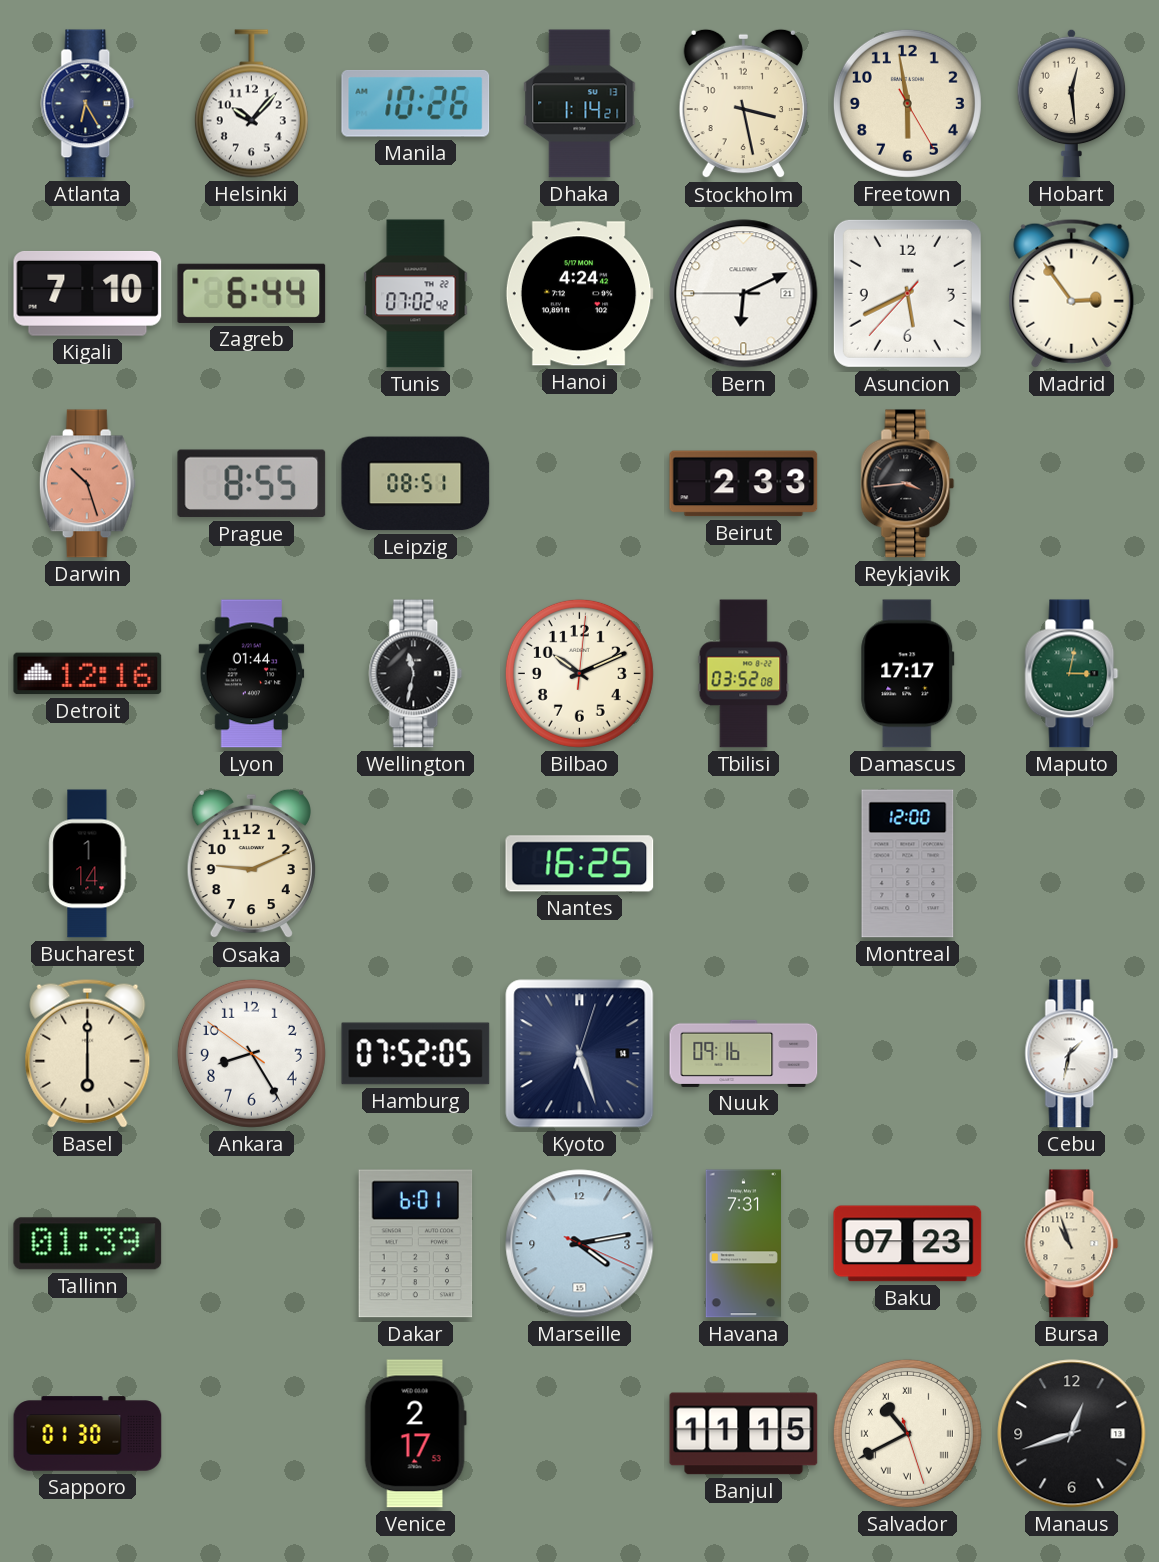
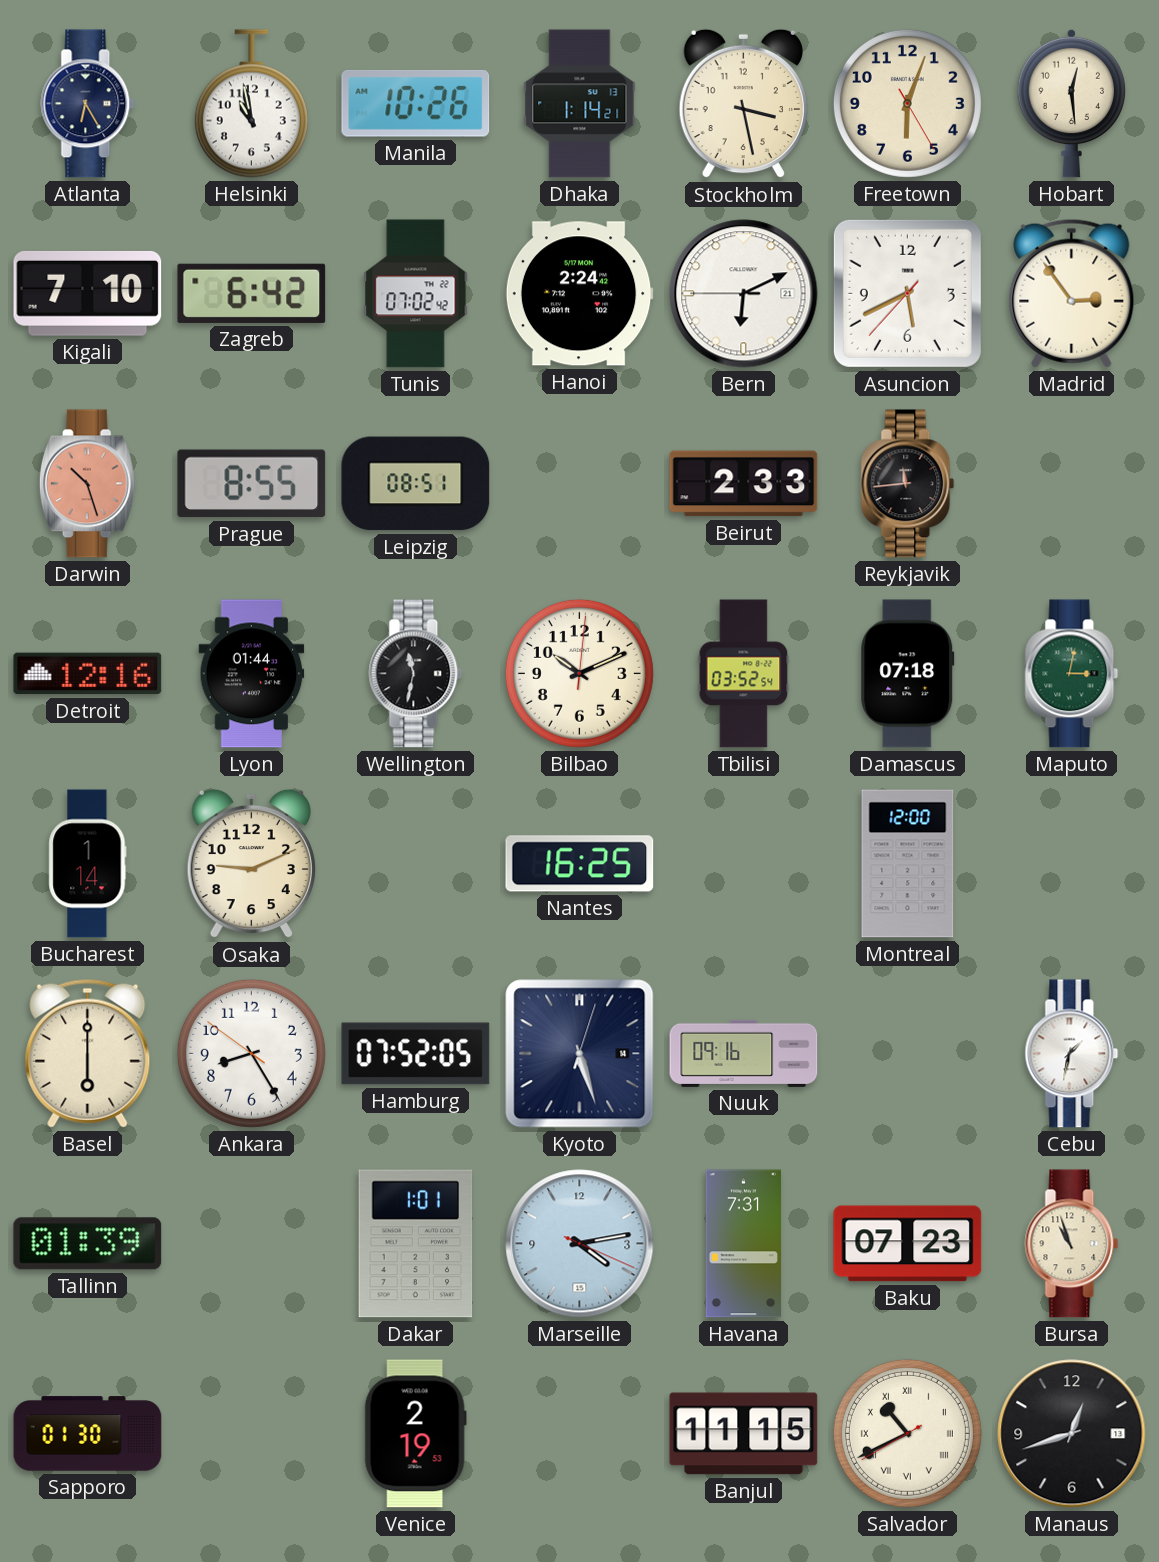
Helsinki: 10:07 -> 10:58
Freetown: 5:58 -> 6:03
Zagreb: 6:44 -> 6:42
Hanoi: 4:24 -> 2:24
Reykjavik: 3:44 -> 11:44
Tbilisi: 03:52:08 -> 03:52:54
Damascus: 17:17 -> 07:18
Dakar: 6:01 -> 1:01
Venice: 2:17 -> 2:19
Salvador: 10:40:27 -> 10:40:40
